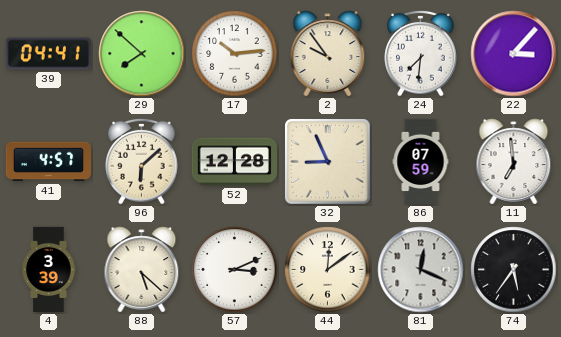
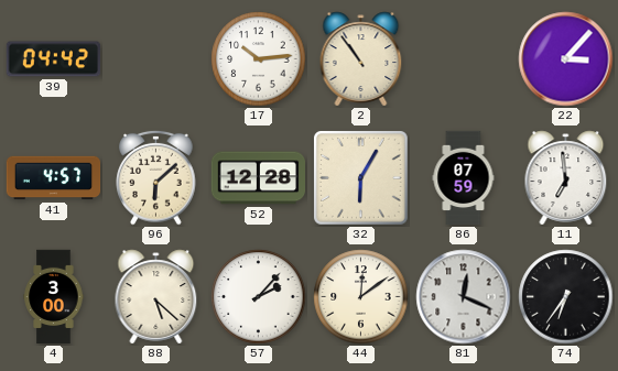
39: 04:41 -> 04:42
29: 7:52 -> none
2: 9:54 -> 10:54
24: 7:31 -> none
32: 8:56 -> 6:05
4: 3:39 -> 3:00
57: 3:11 -> 2:07
74: 5:36 -> 6:36
